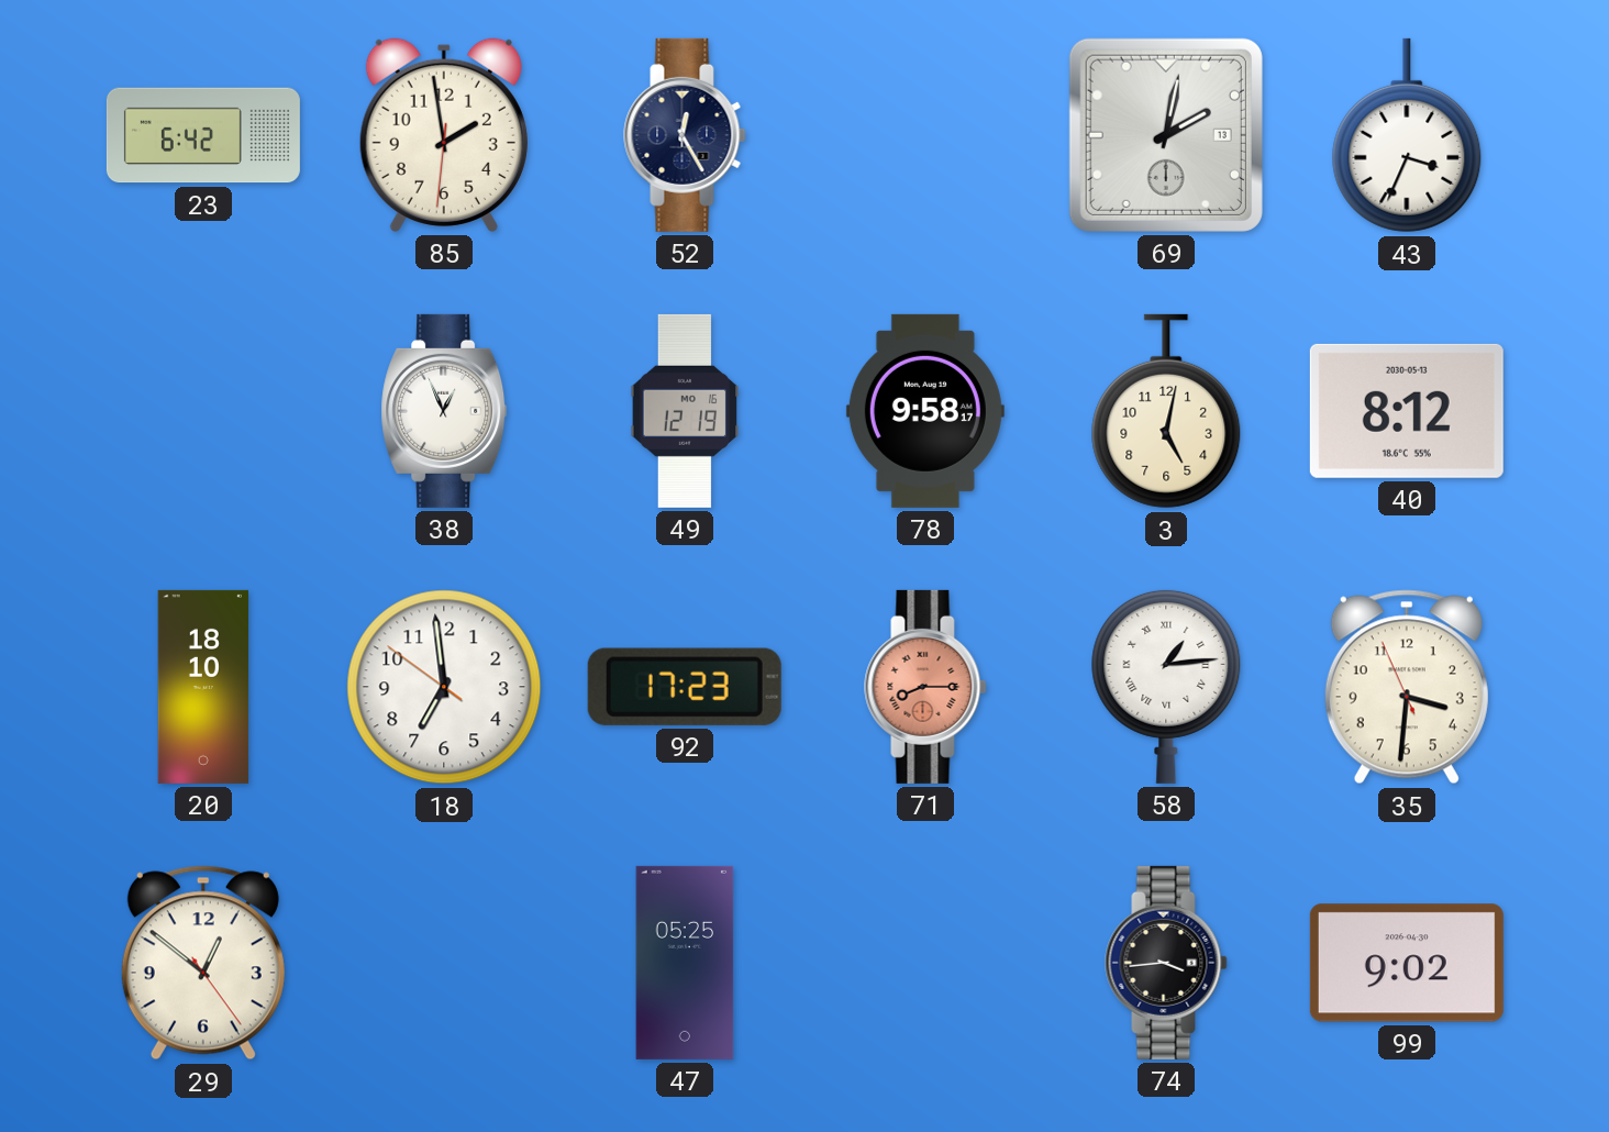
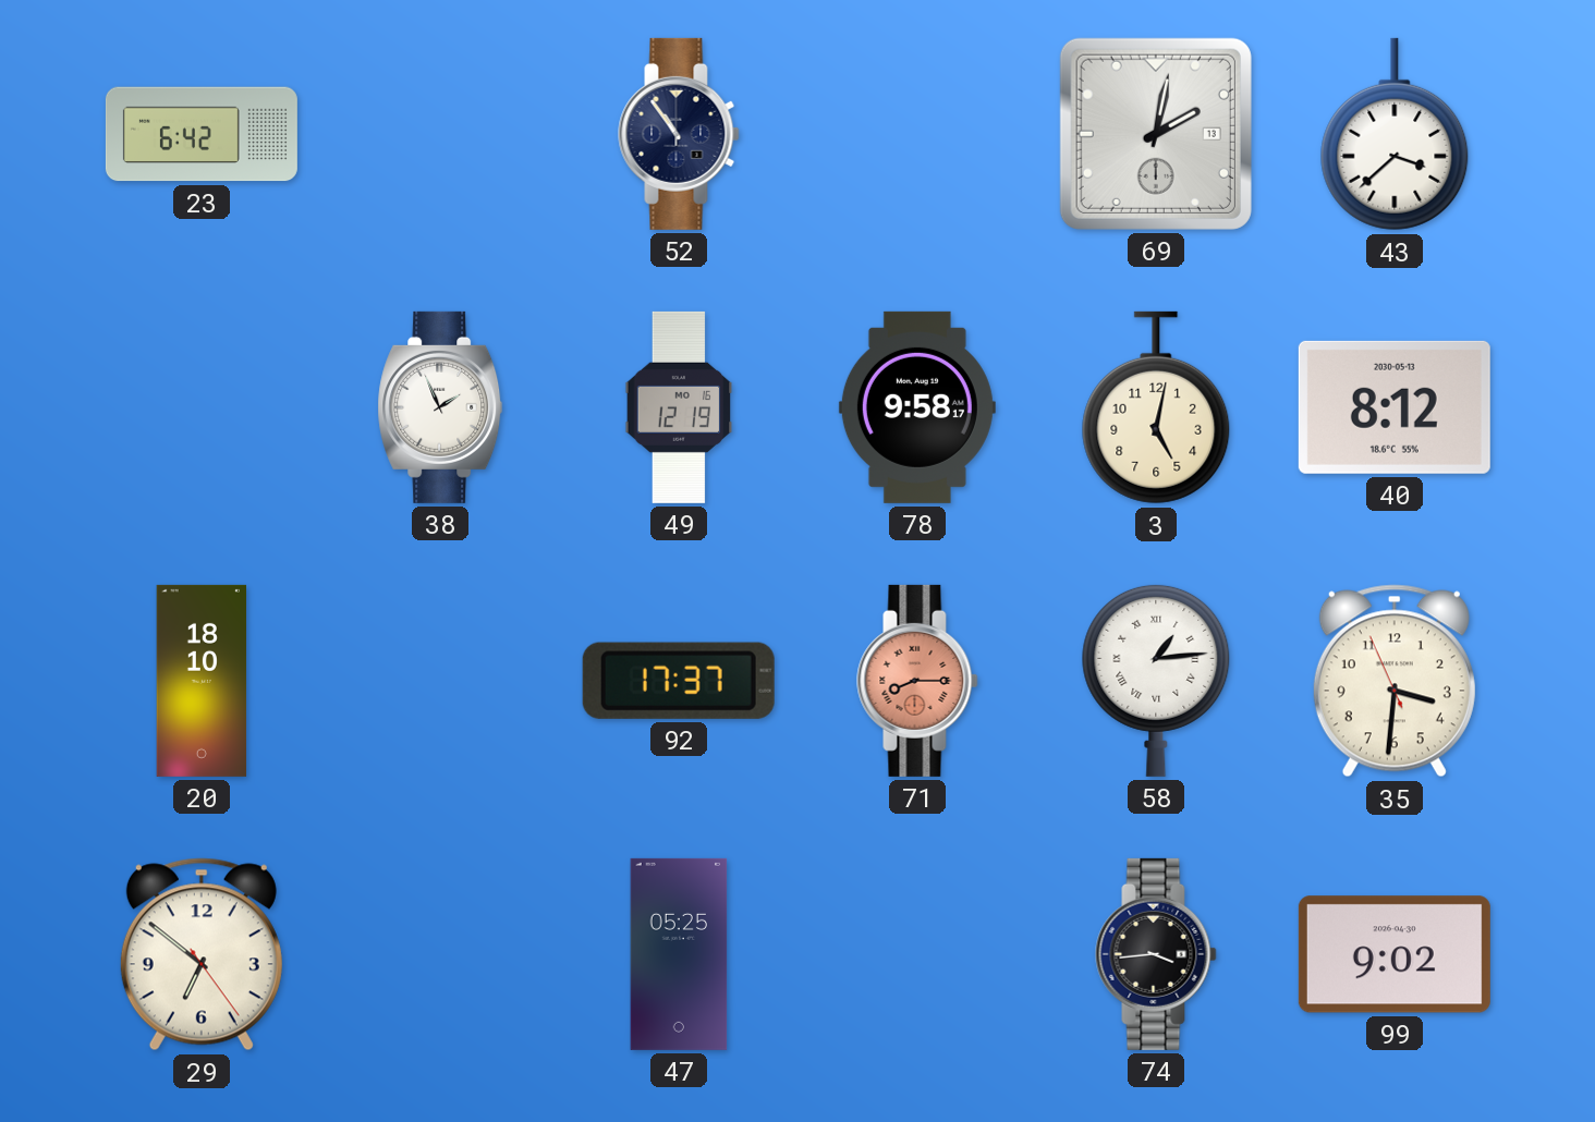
85: 1:58 -> none
52: 12:25 -> 10:54
43: 3:34 -> 3:38
38: 12:56 -> 1:56
18: 6:58 -> none
92: 17:23 -> 17:37
29: 12:51 -> 6:51
